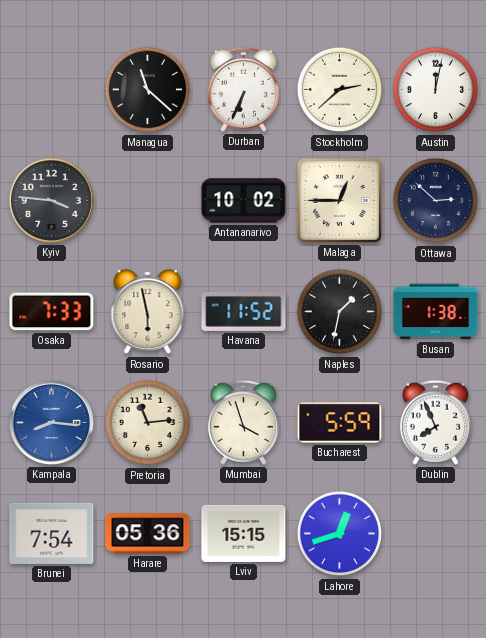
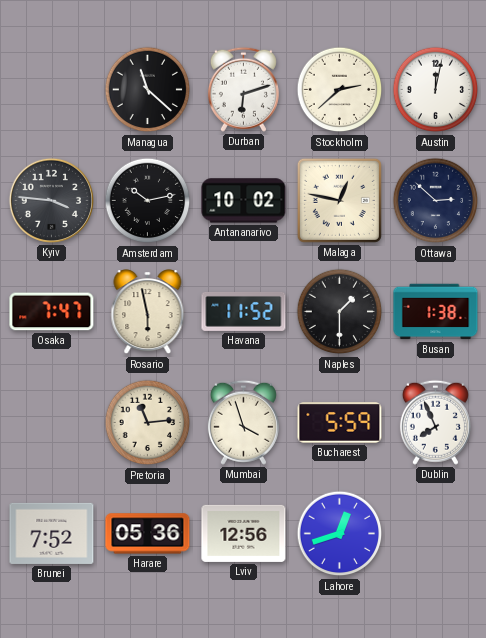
Durban: 6:34 -> 6:12
Amsterdam: none -> 10:13
Malaga: 12:45 -> 12:47
Osaka: 7:33 -> 7:47
Naples: 1:32 -> 1:30
Kampala: 8:16 -> none
Brunei: 7:54 -> 7:52
Lviv: 15:15 -> 12:56
